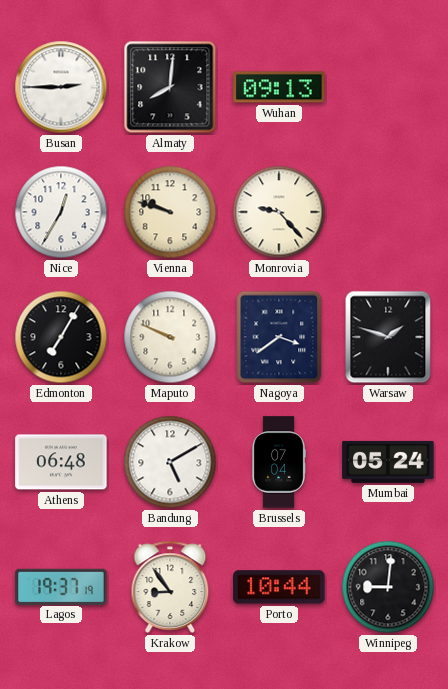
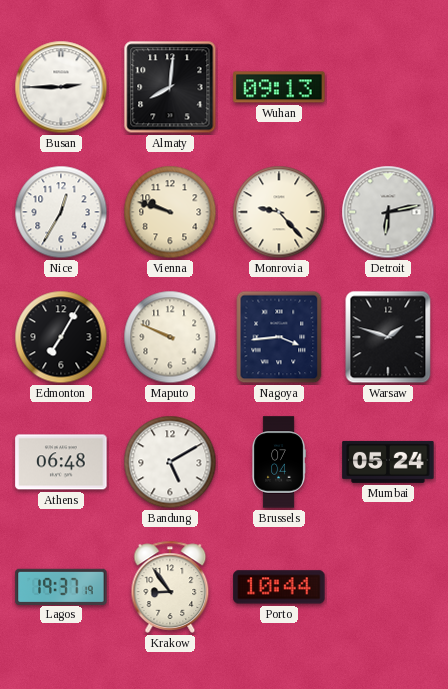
Detroit: none -> 6:13
Nagoya: 3:39 -> 3:44
Winnipeg: 9:01 -> none
